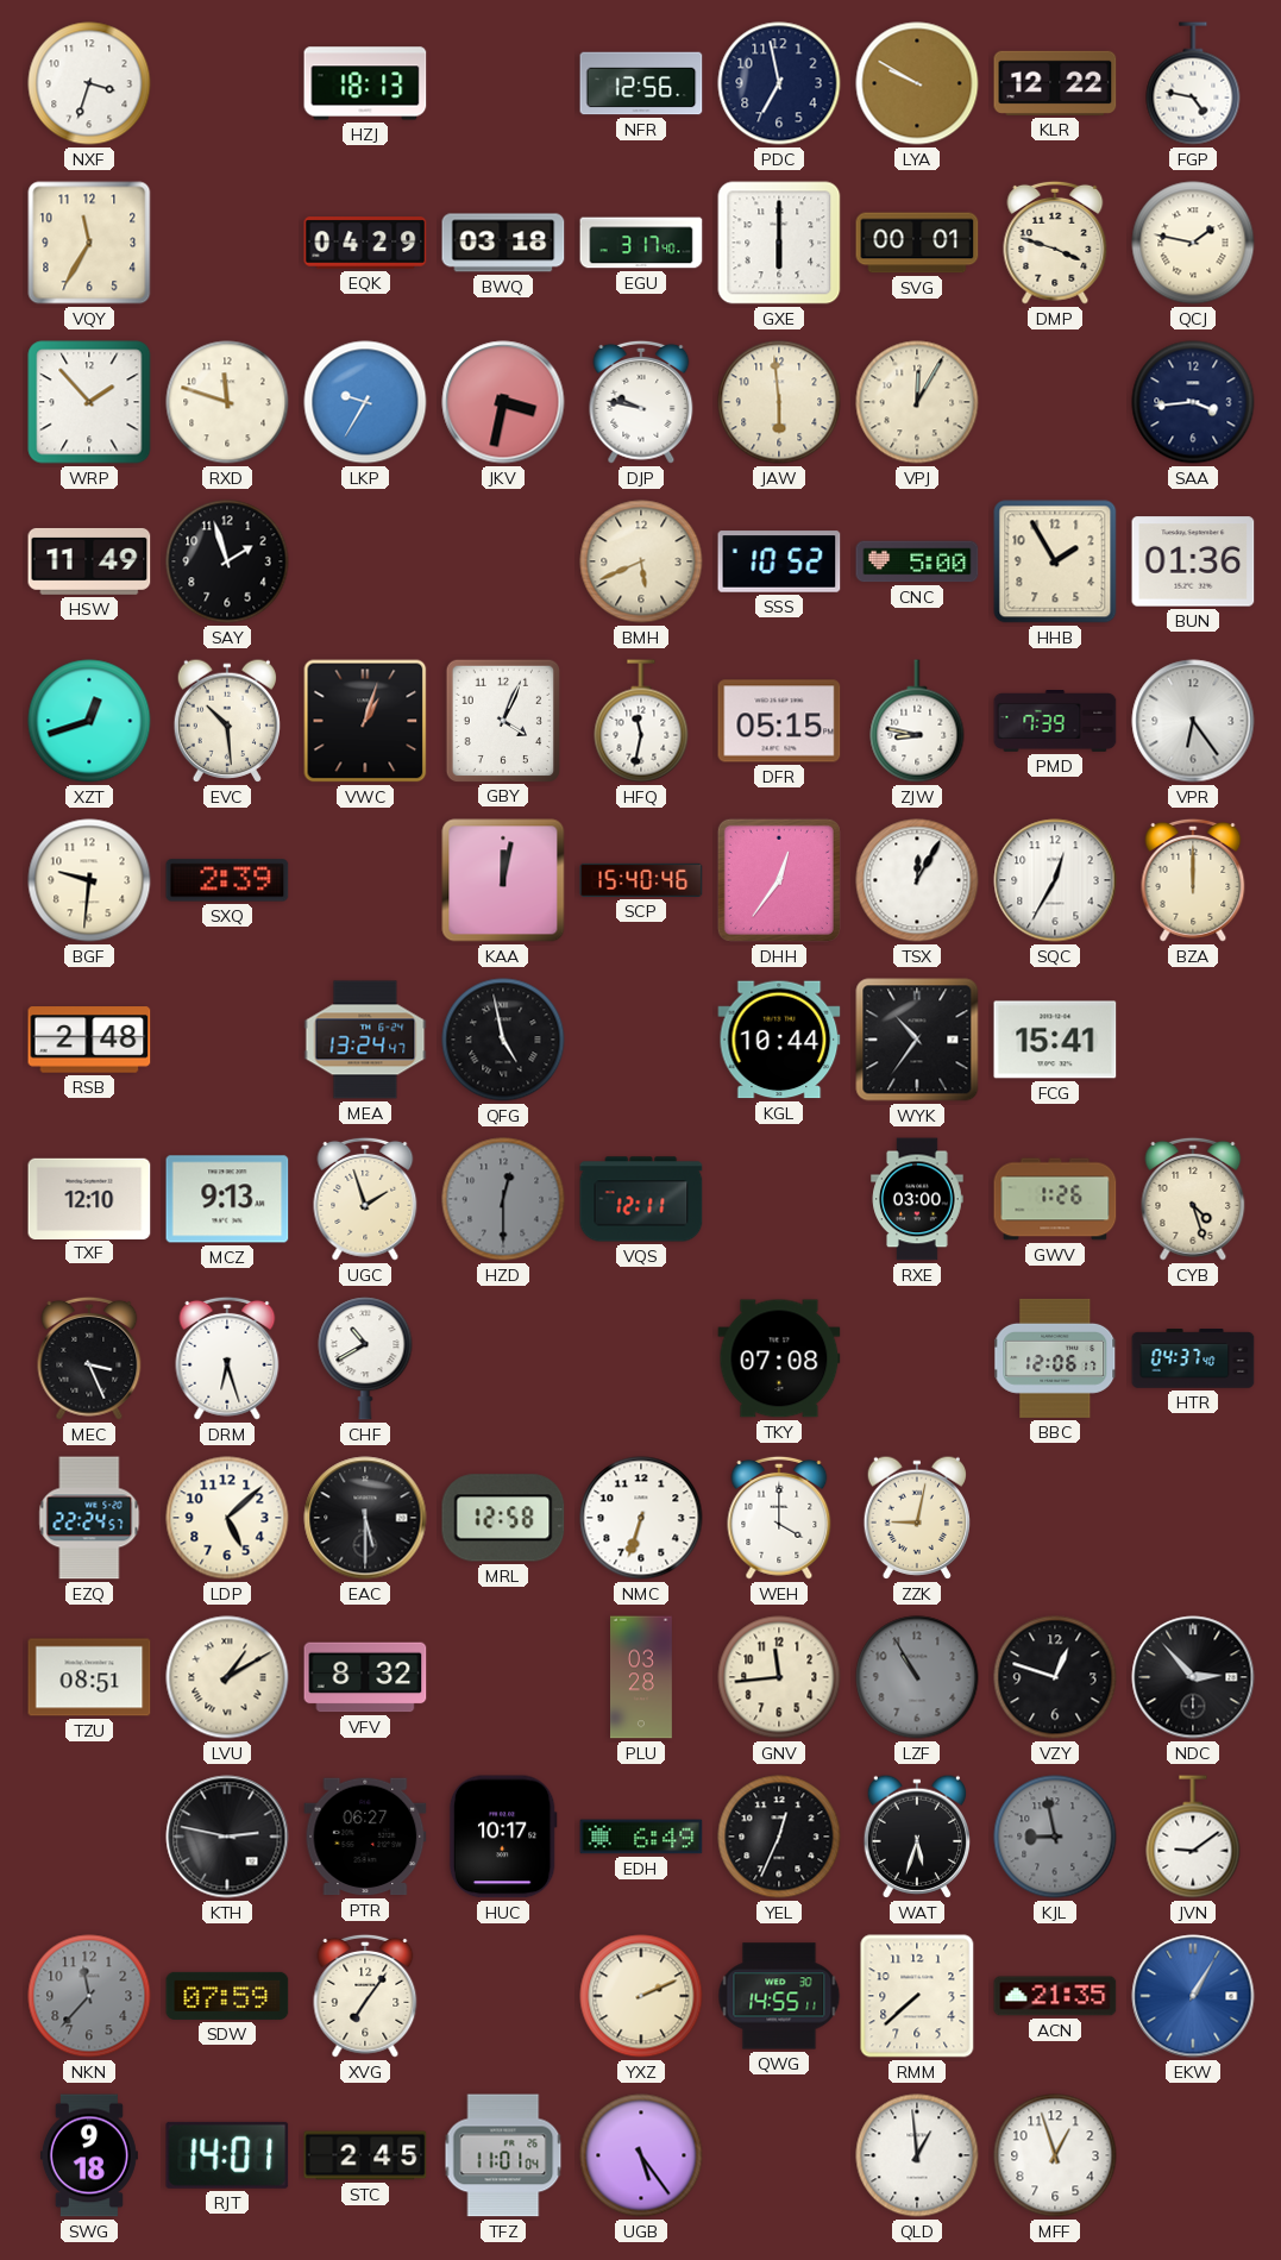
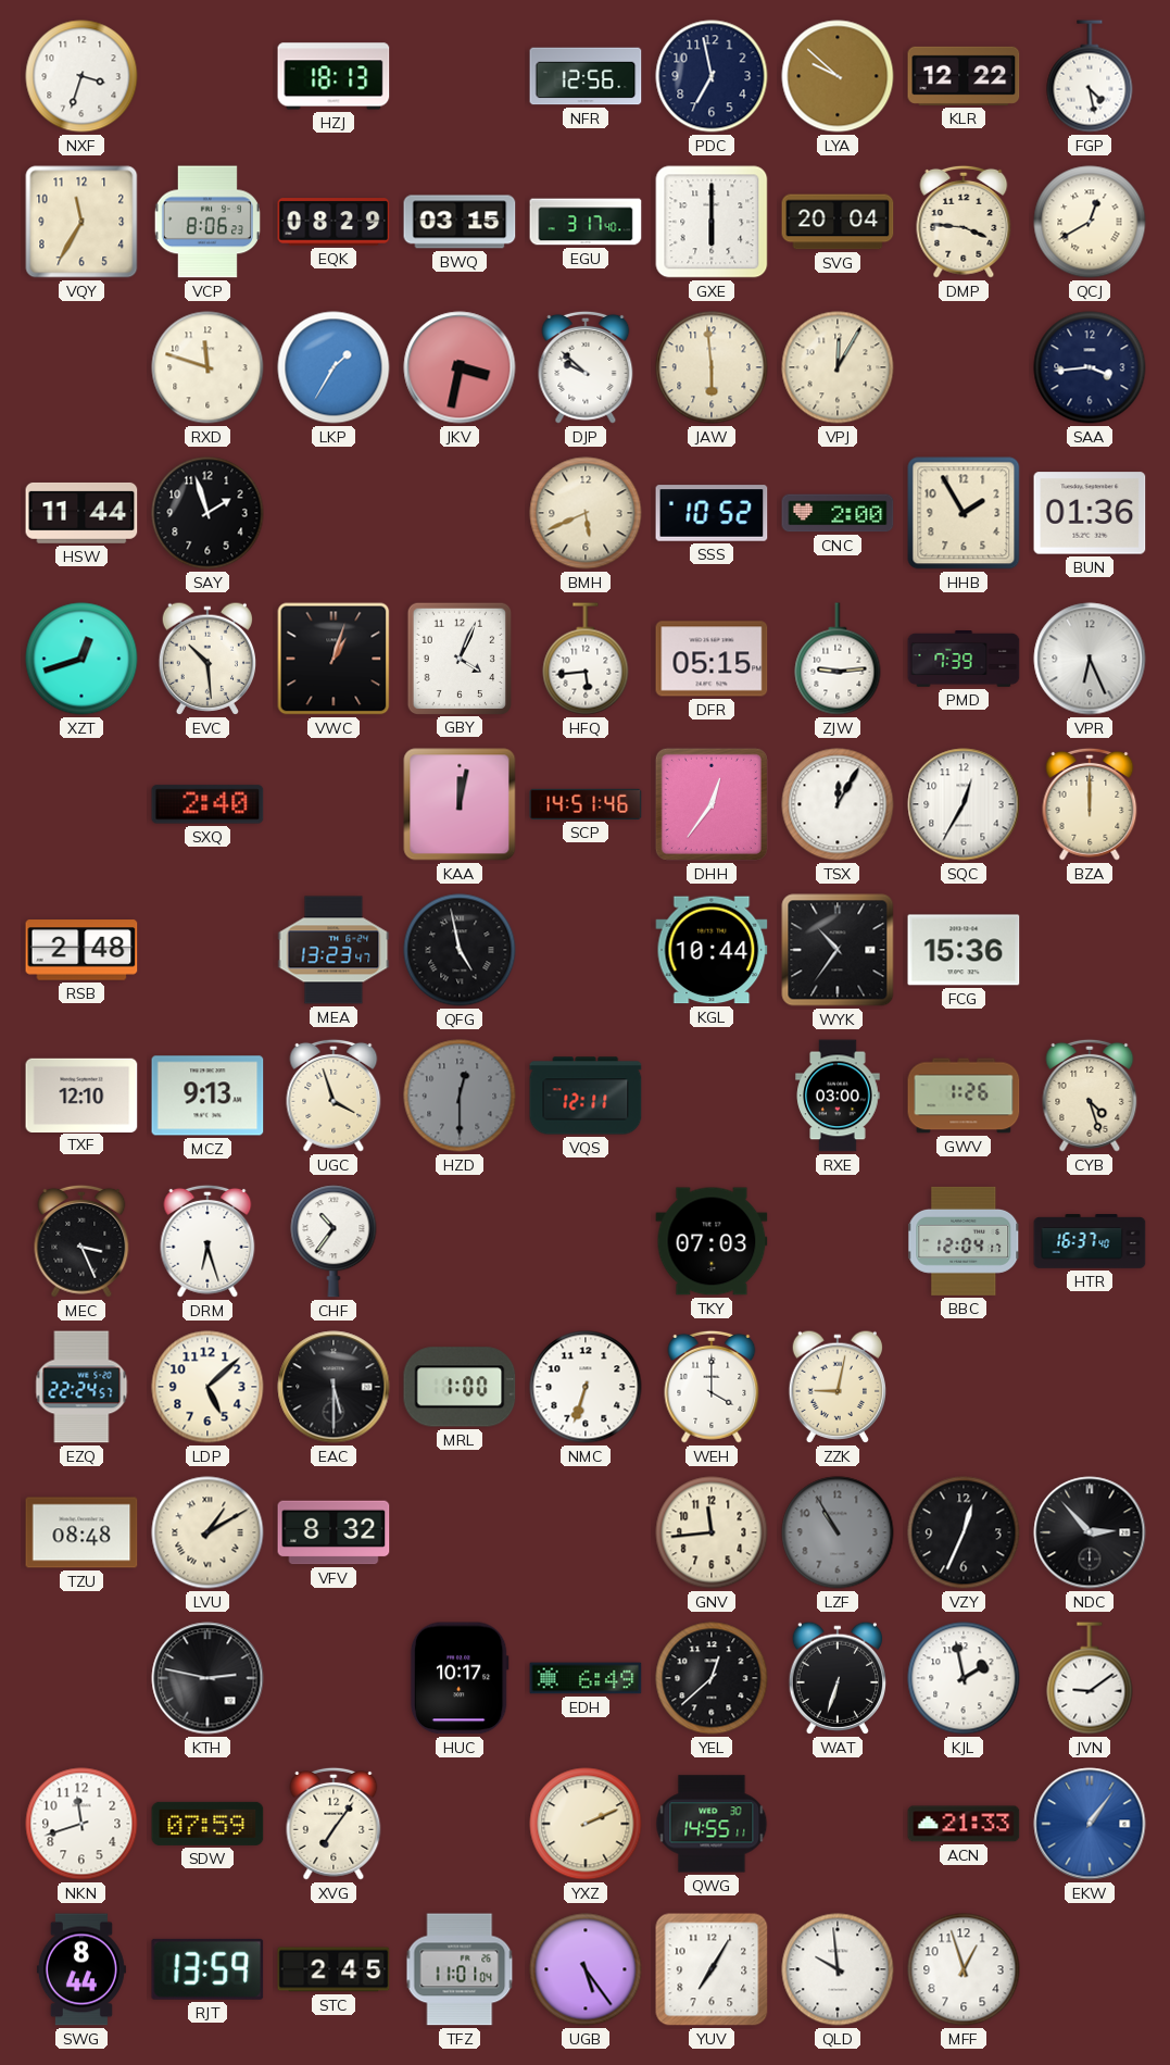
LYA: 9:50 -> 9:52
FGP: 4:47 -> 4:28
VCP: none -> 8:06
EQK: 04:29 -> 08:29
BWQ: 03:18 -> 03:15
SVG: 00:01 -> 20:04
DMP: 3:48 -> 3:46
QCJ: 1:47 -> 12:40
WRP: 1:53 -> none
LKP: 9:35 -> 1:35
DJP: 9:47 -> 9:52
HSW: 11:49 -> 11:44
CNC: 5:00 -> 2:00
HFQ: 11:32 -> 5:44
ZJW: 8:47 -> 9:14
VPR: 6:24 -> 6:26
BGF: 9:31 -> none
SXQ: 2:39 -> 2:40
SCP: 15:40 -> 14:51
MEA: 13:24 -> 13:23
FCG: 15:41 -> 15:36
UGC: 1:57 -> 3:57
CHF: 10:40 -> 10:36
TKY: 07:08 -> 07:03
BBC: 12:06 -> 12:04
HTR: 04:37 -> 16:37
MRL: 12:58 -> 1:00
TZU: 08:51 -> 08:48
PLU: 03:28 -> none
VZY: 12:48 -> 12:34
PTR: 06:27 -> none
YEL: 12:34 -> 12:38
WAT: 5:33 -> 6:33
KJL: 8:58 -> 1:58
KJL dial: grey -> white
NKN: 11:37 -> 11:42
NKN dial: grey -> white
RMM: 7:38 -> none
ACN: 21:35 -> 21:33
EKW: 1:05 -> 1:06
SWG: 9:18 -> 8:44
RJT: 14:01 -> 13:59
YUV: none -> 7:05
QLD: 12:59 -> 9:59
